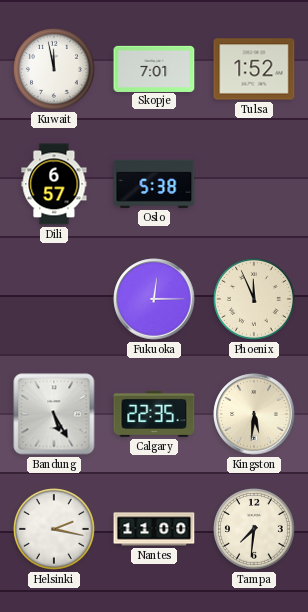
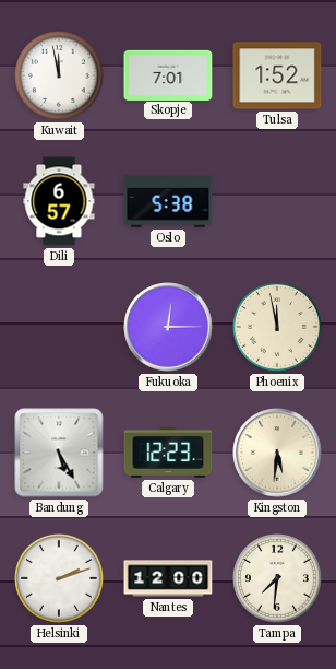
Phoenix: 11:56 -> 11:58
Calgary: 22:35 -> 12:23
Helsinki: 2:17 -> 2:12
Nantes: 11:00 -> 12:00
